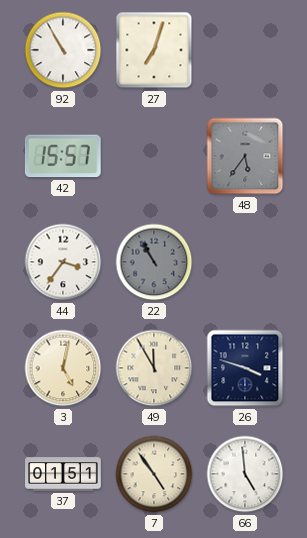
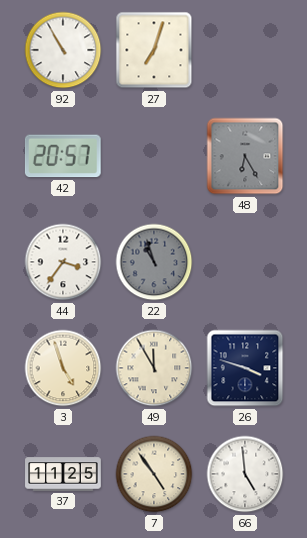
42: 15:57 -> 20:57
48: 5:36 -> 6:25
22: 10:55 -> 10:57
3: 5:02 -> 4:57
37: 01:51 -> 11:25
